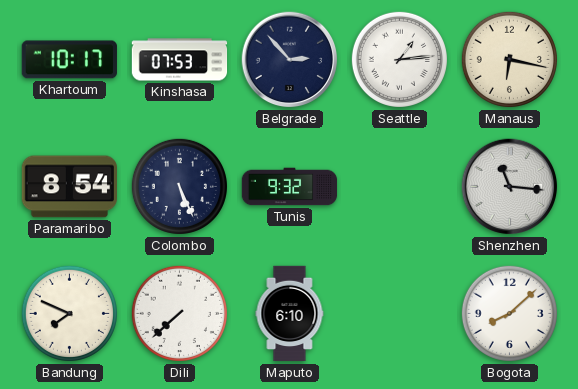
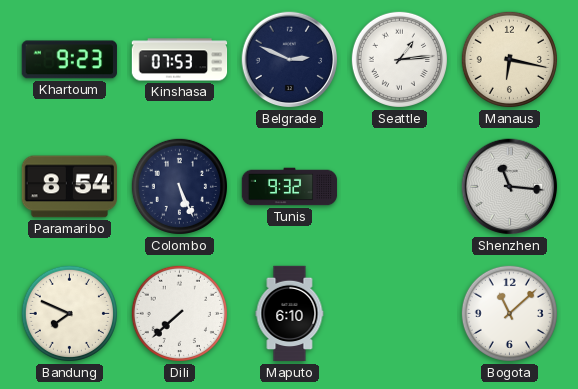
Khartoum: 10:17 -> 9:23
Belgrade: 2:53 -> 2:49
Bogota: 8:08 -> 11:08
